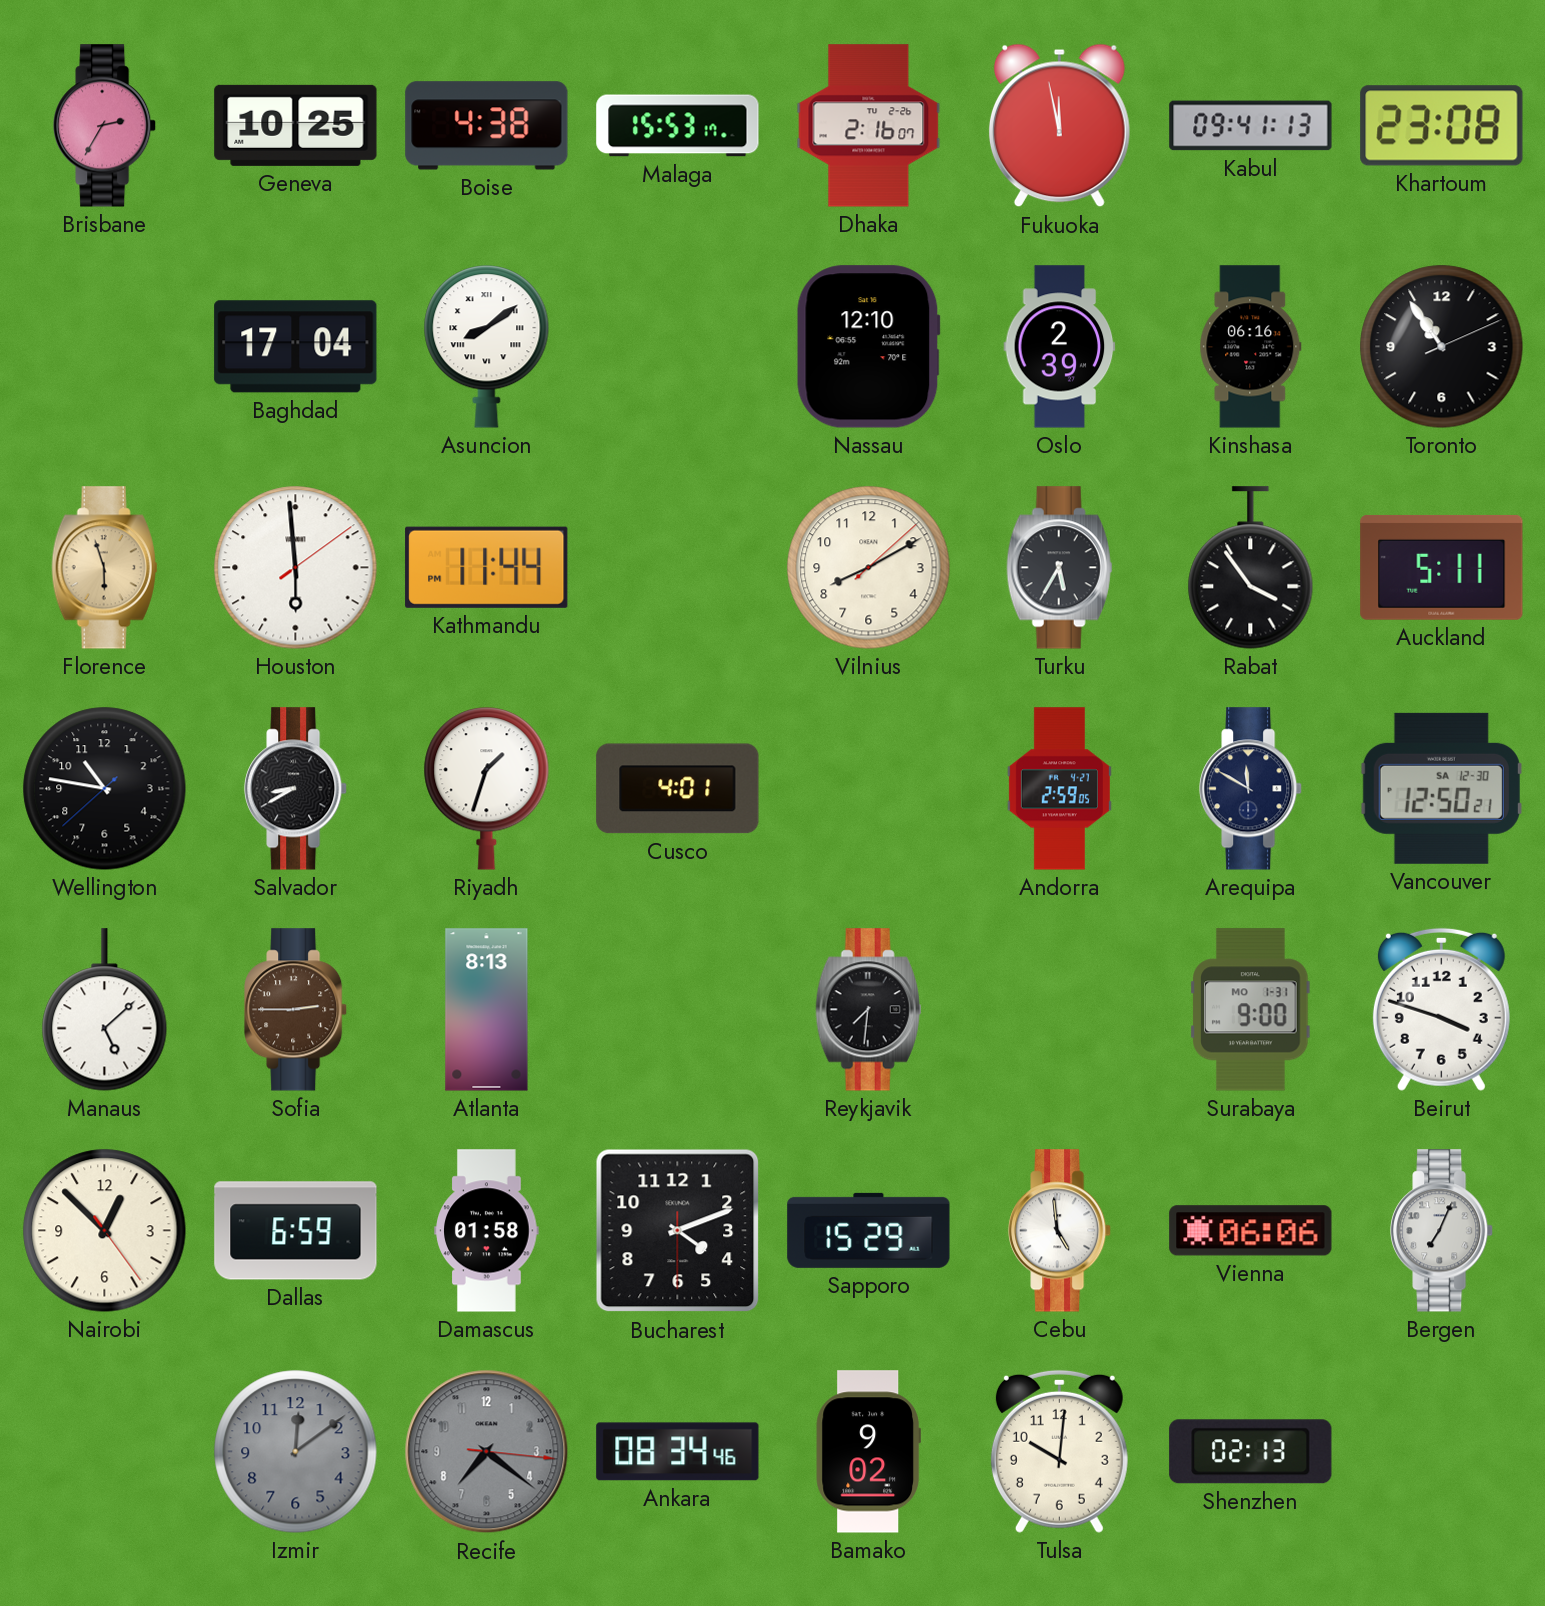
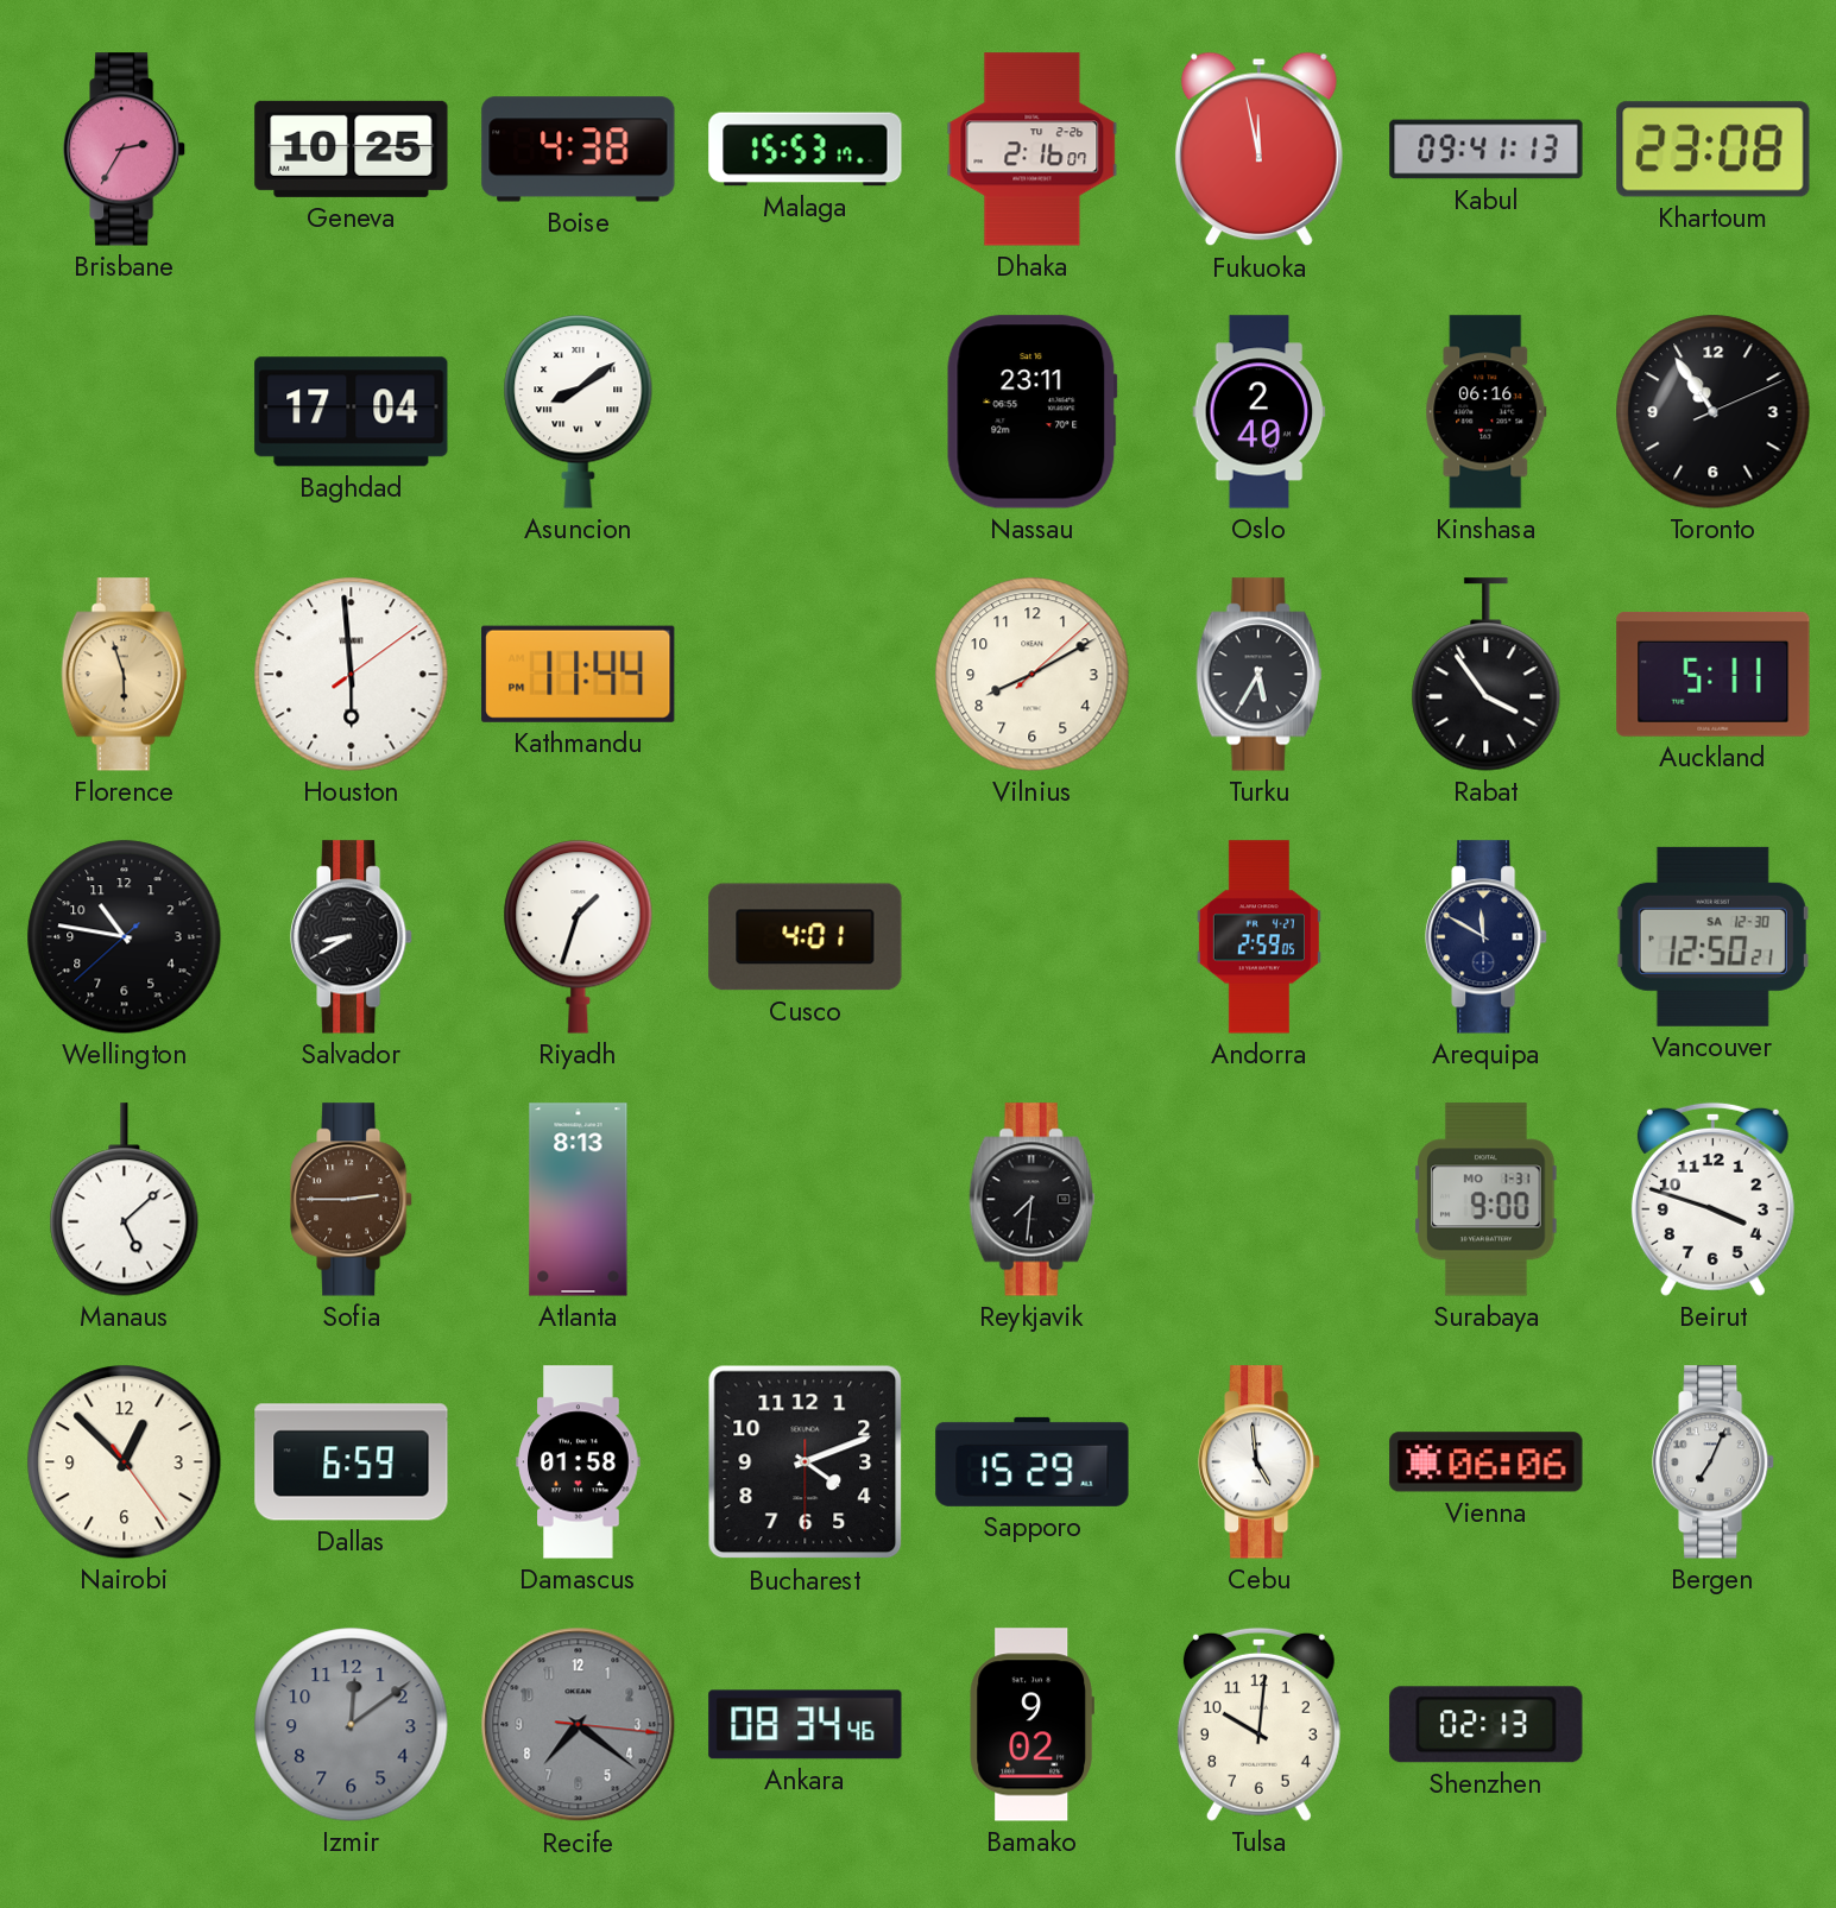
Nassau: 12:10 -> 23:11
Oslo: 2:39 -> 2:40
